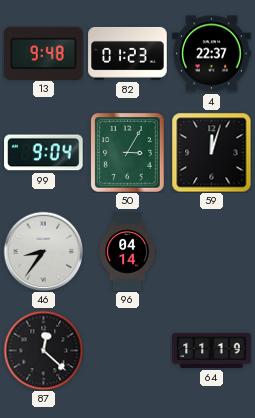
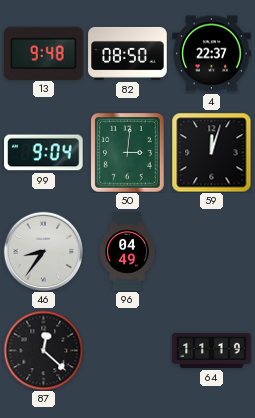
82: 01:23 -> 08:50
50: 3:05 -> 3:01
96: 04:14 -> 04:49
